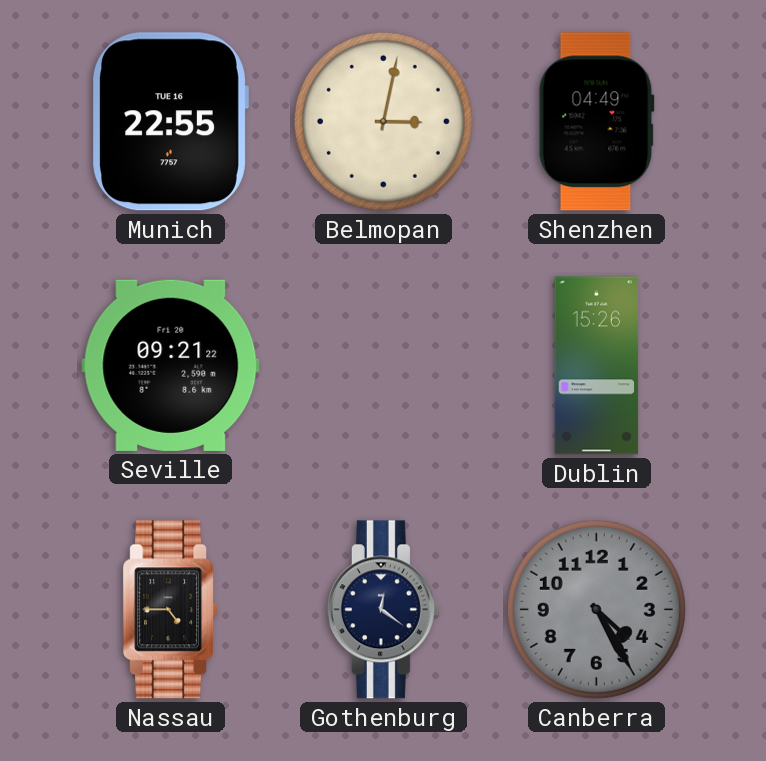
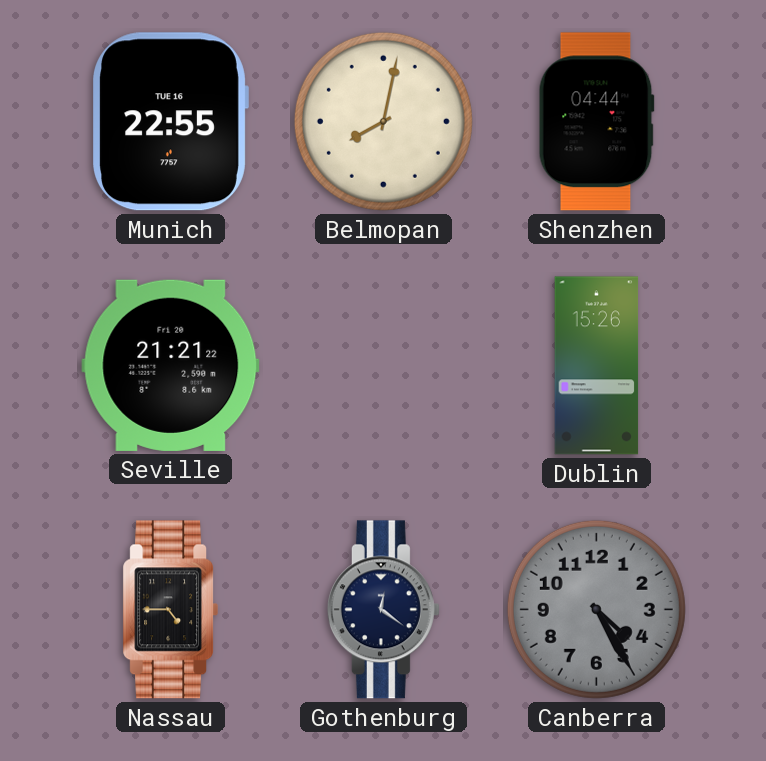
Belmopan: 3:02 -> 8:02
Shenzhen: 04:49 -> 04:44
Seville: 09:21 -> 21:21
